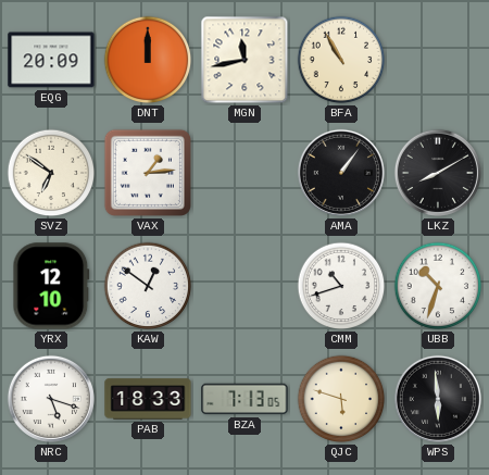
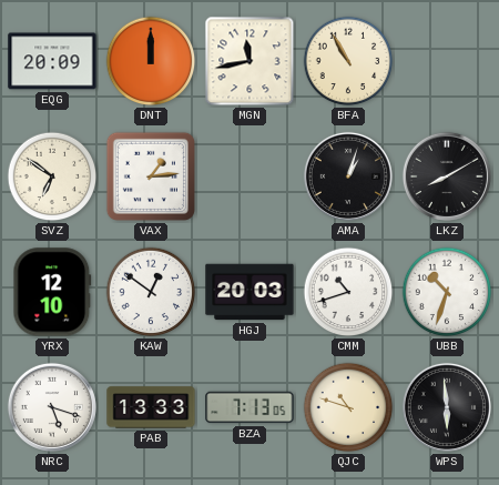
AMA: 1:06 -> 1:03
HGJ: none -> 20:03
PAB: 18:33 -> 13:33
QJC: 5:48 -> 10:48
